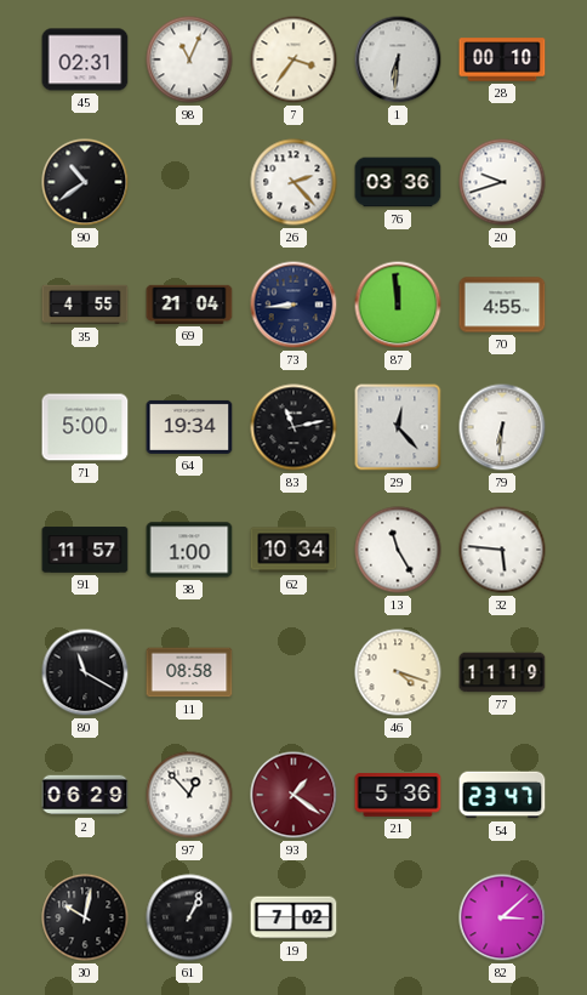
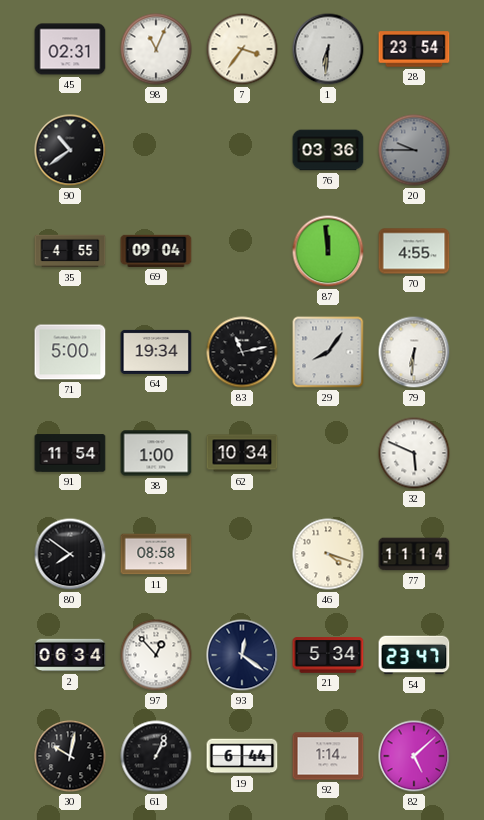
28: 00:10 -> 23:54
26: 2:23 -> none
20: 9:42 -> 9:45
20 dial: white -> grey
69: 21:04 -> 09:04
73: 8:44 -> none
29: 12:23 -> 8:06
91: 11:57 -> 11:54
13: 11:25 -> none
32: 5:46 -> 5:49
80: 11:20 -> 7:51
77: 11:19 -> 11:14
2: 06:29 -> 06:34
93: 1:21 -> 12:21
93 dial: burgundy -> navy
21: 5:36 -> 5:34
19: 7:02 -> 6:44
92: none -> 1:14
82: 3:08 -> 5:08
